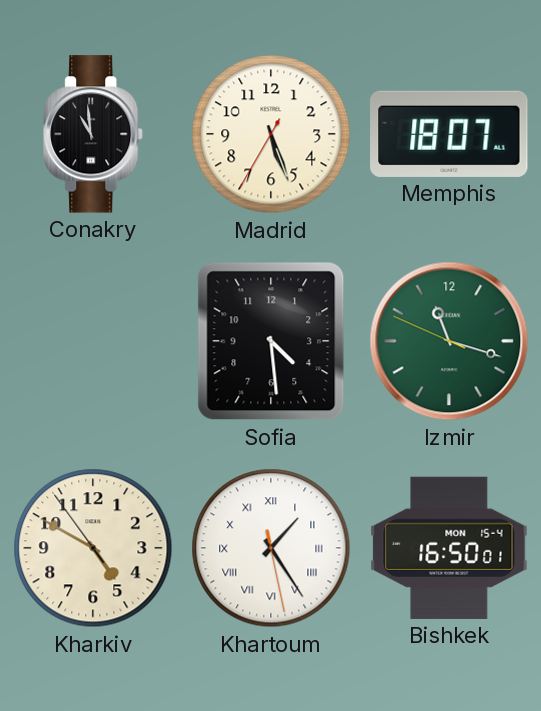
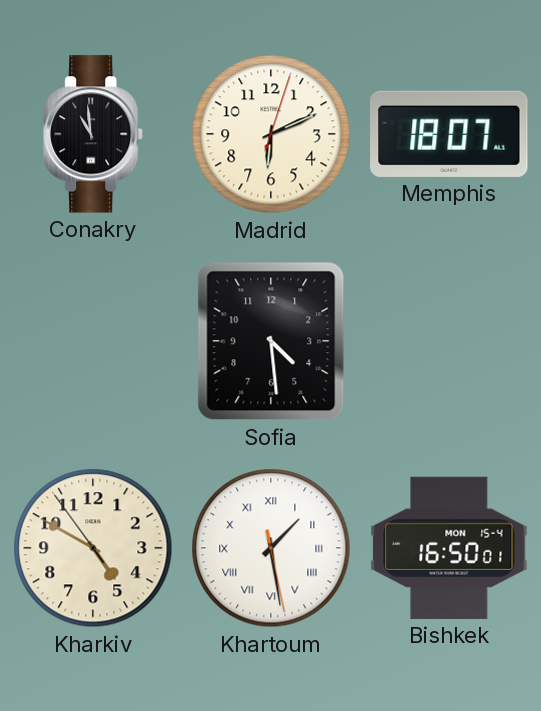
Madrid: 5:26 -> 6:11
Izmir: 11:17 -> none
Khartoum: 1:24 -> 1:28
